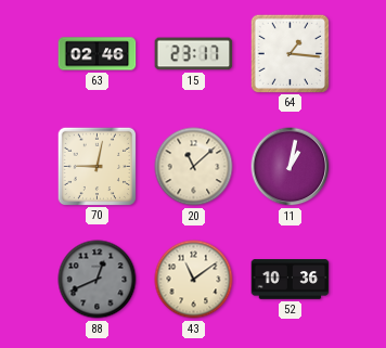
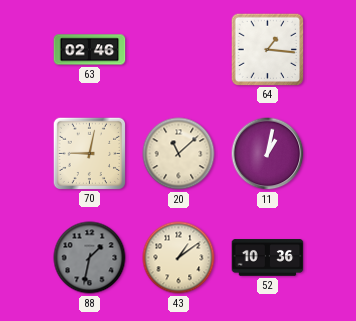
15: 23:17 -> none
88: 12:41 -> 1:32
43: 11:09 -> 1:09
